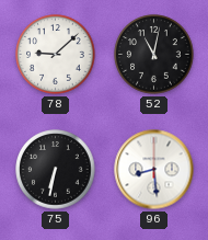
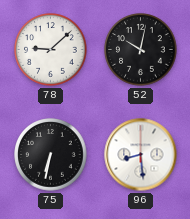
52: 11:02 -> 10:02
